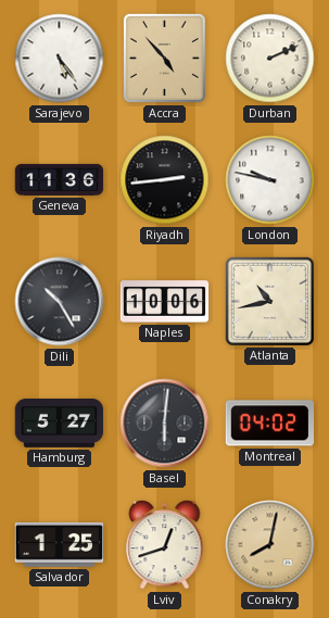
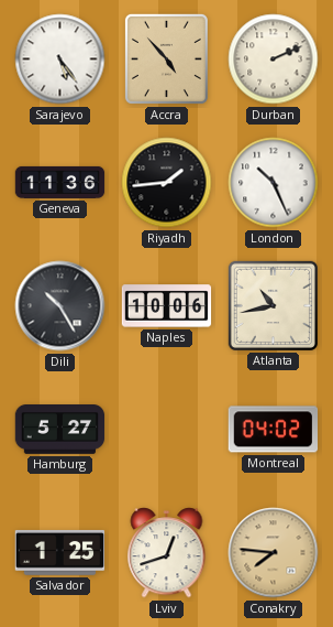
Riyadh: 2:44 -> 1:44
London: 9:47 -> 10:26
Basel: 6:01 -> none
Conakry: 8:02 -> 7:46
